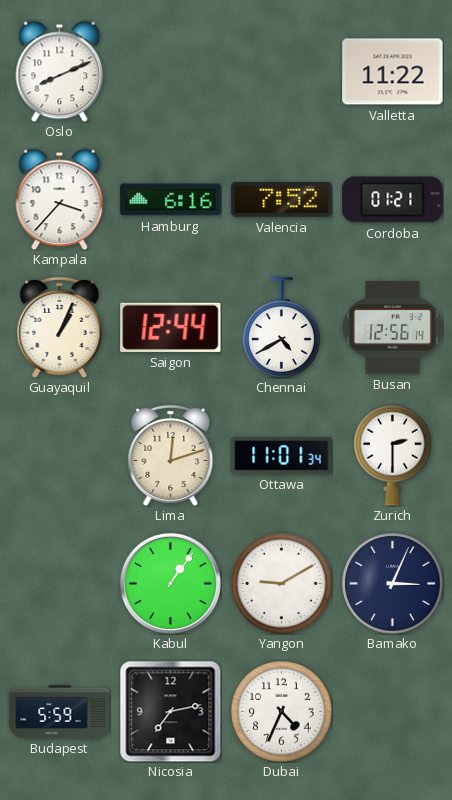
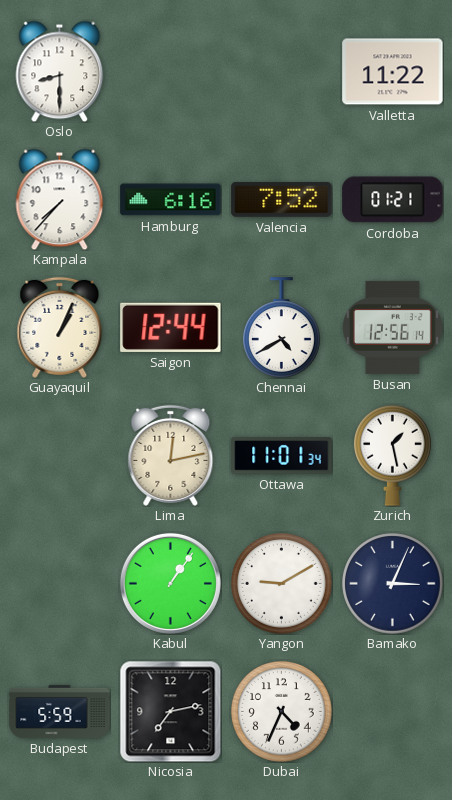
Oslo: 8:11 -> 8:30
Kampala: 3:37 -> 7:37
Lima: 12:12 -> 12:13
Zurich: 2:30 -> 1:28
